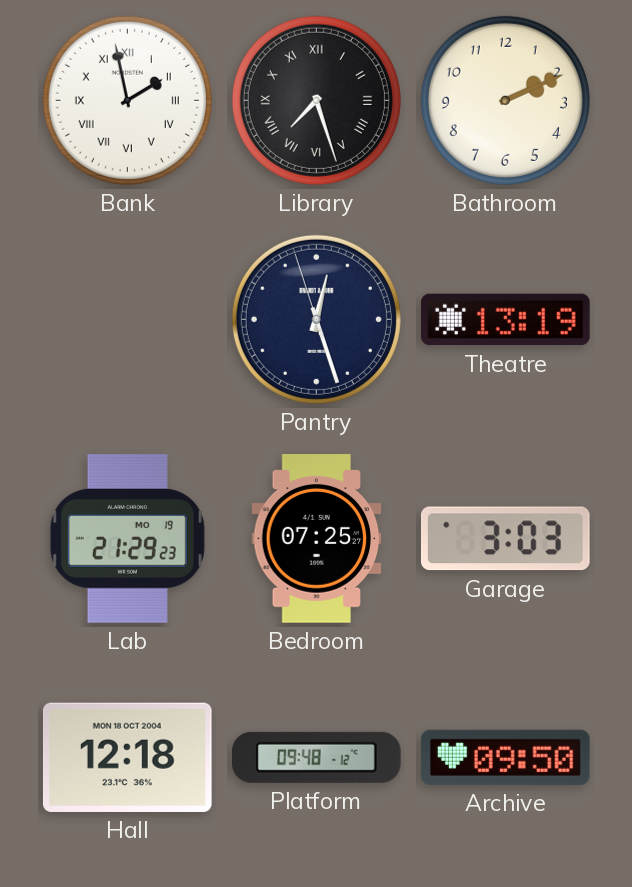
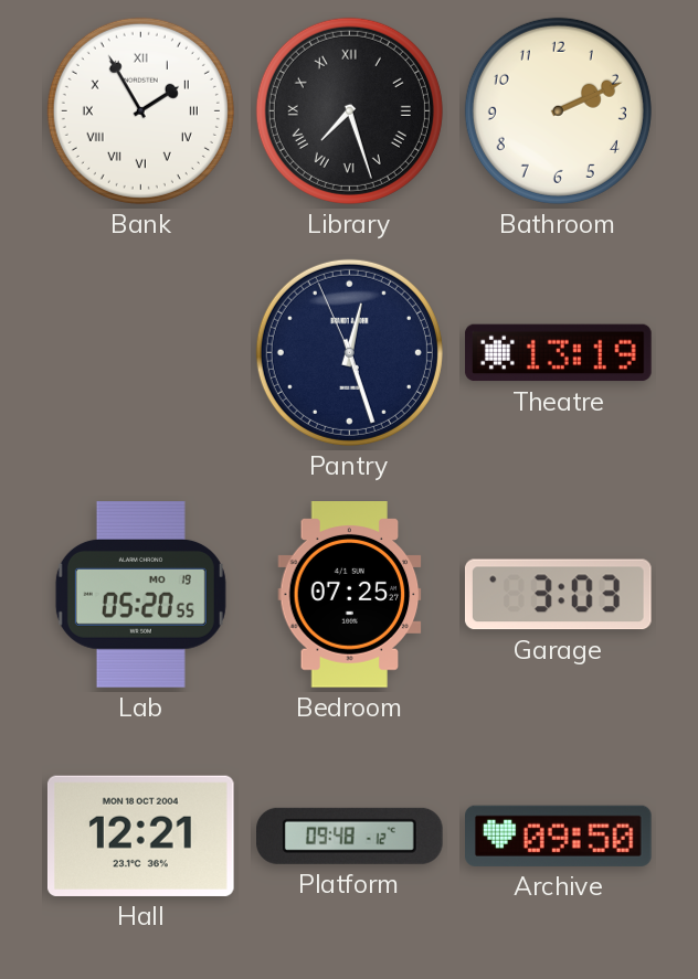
Bank: 1:58 -> 1:55
Pantry: 12:26:57 -> 12:26:56
Lab: 21:29 -> 05:20
Hall: 12:18 -> 12:21
